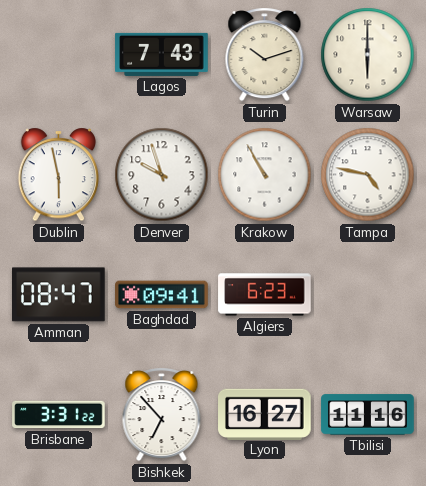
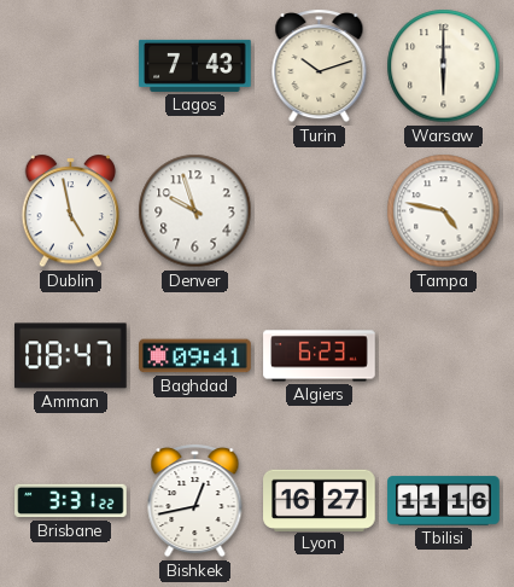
Dublin: 5:58 -> 4:58
Krakow: 10:55 -> none
Bishkek: 6:53 -> 12:43
